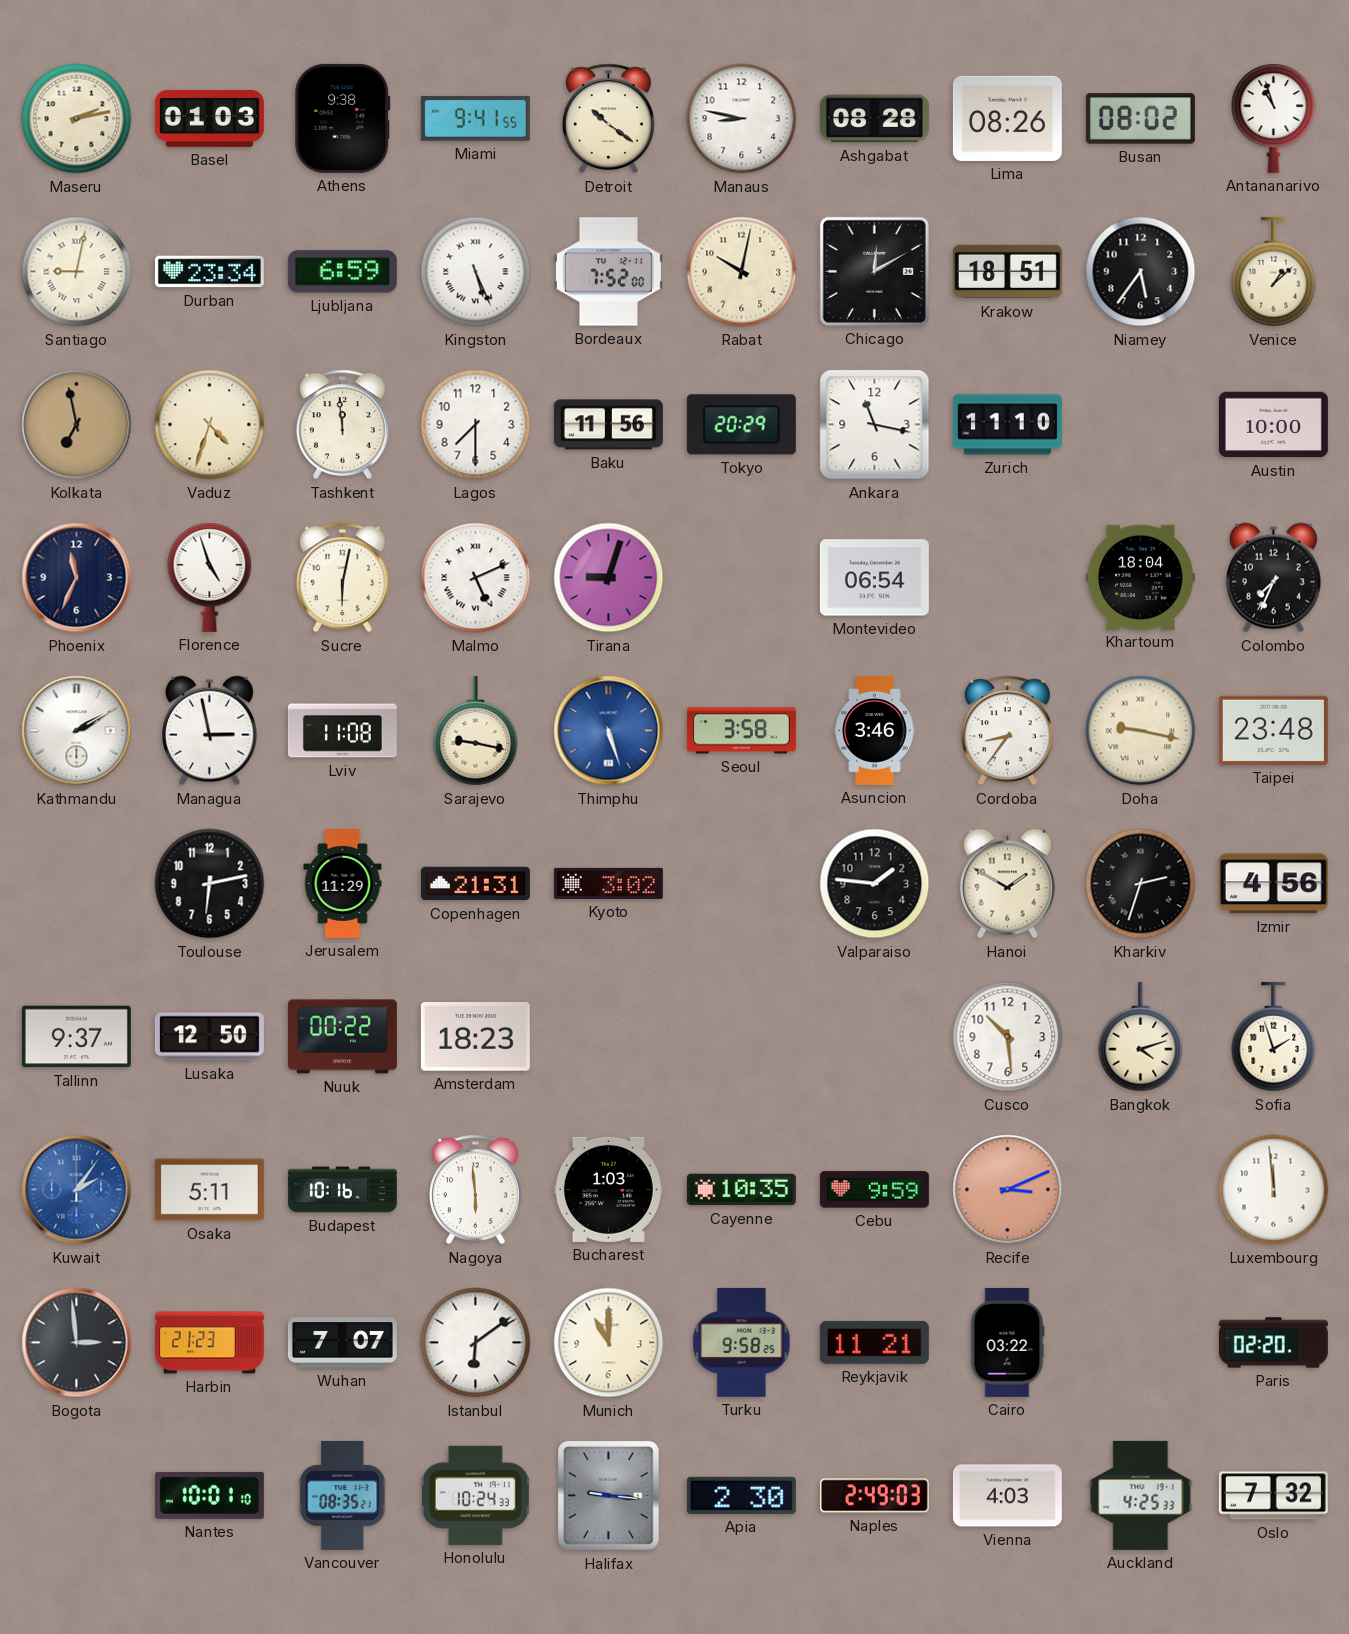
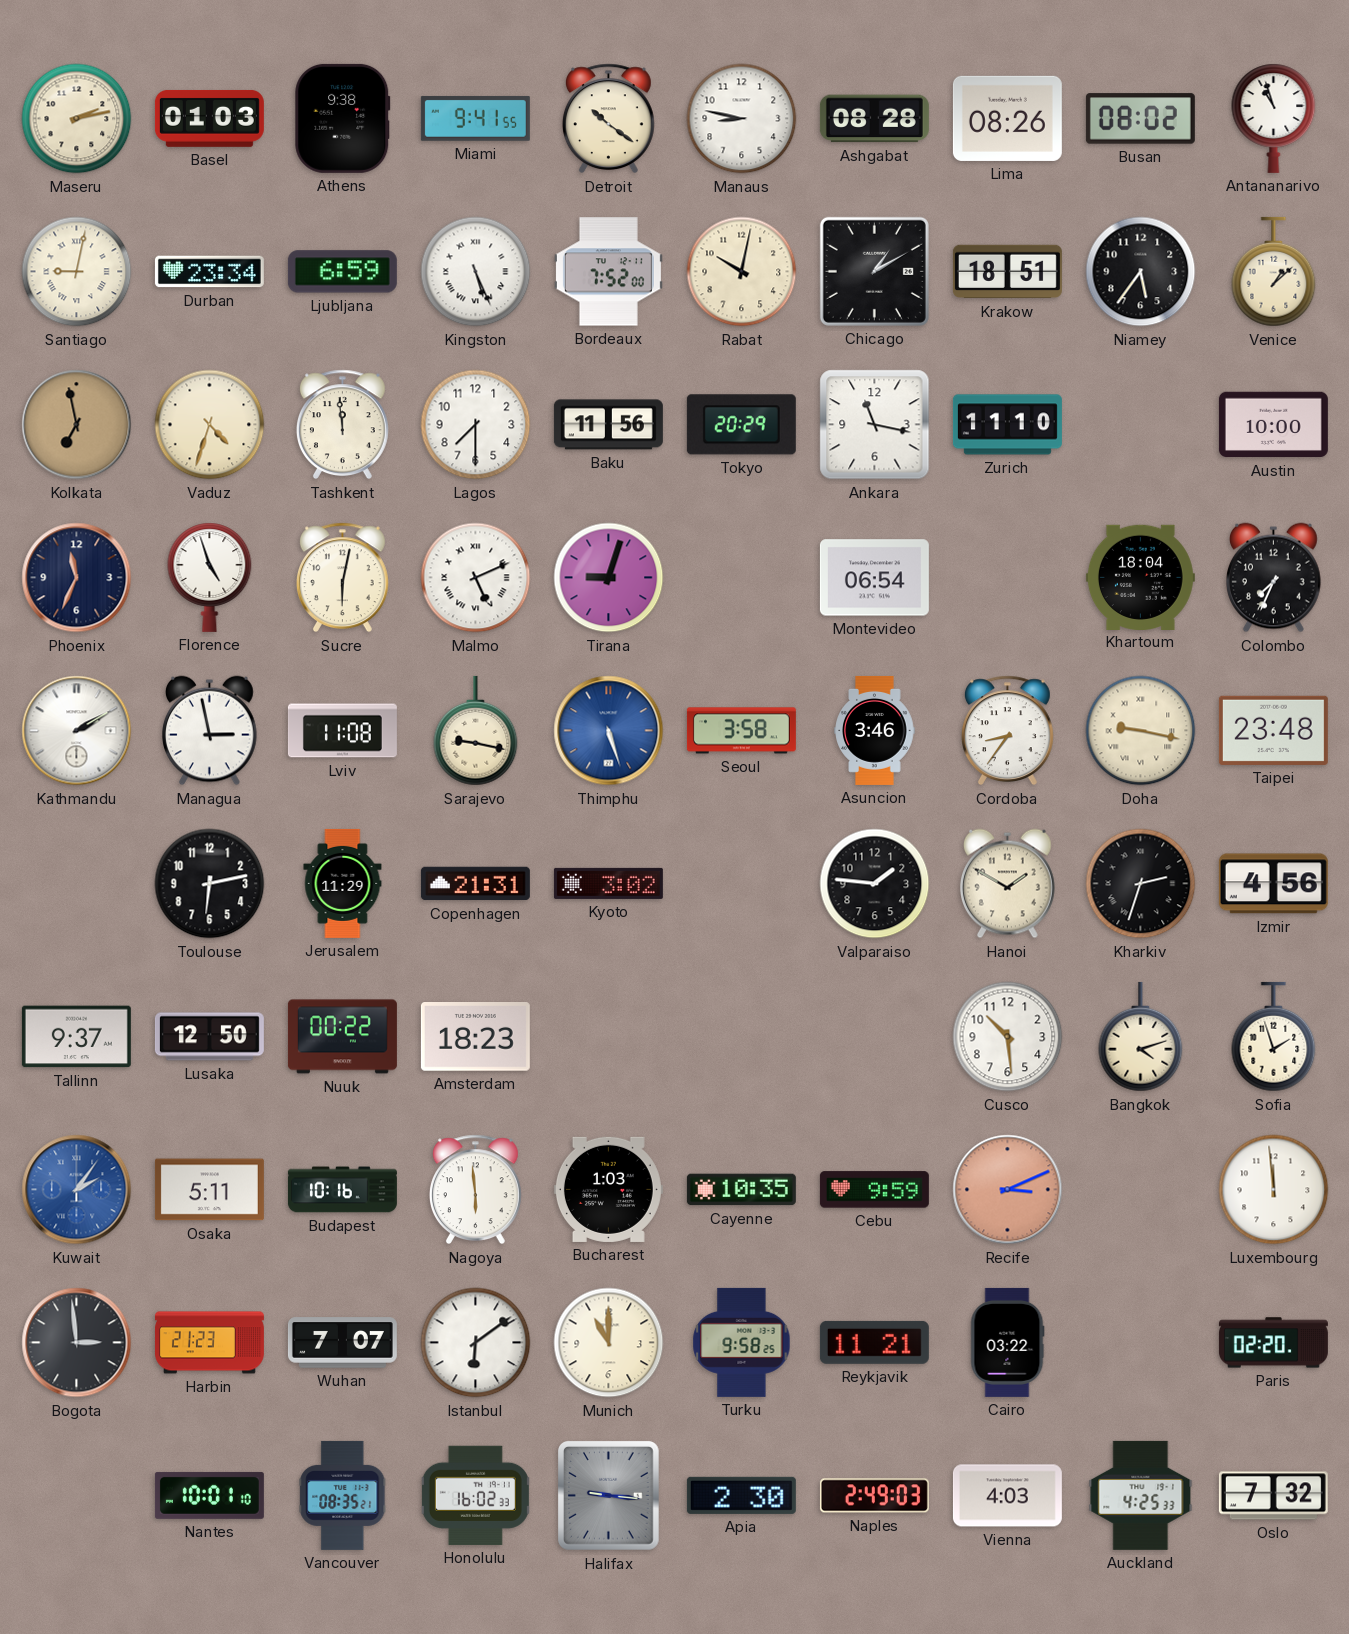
Chicago: 12:10 -> 1:10
Honolulu: 10:24 -> 16:02
